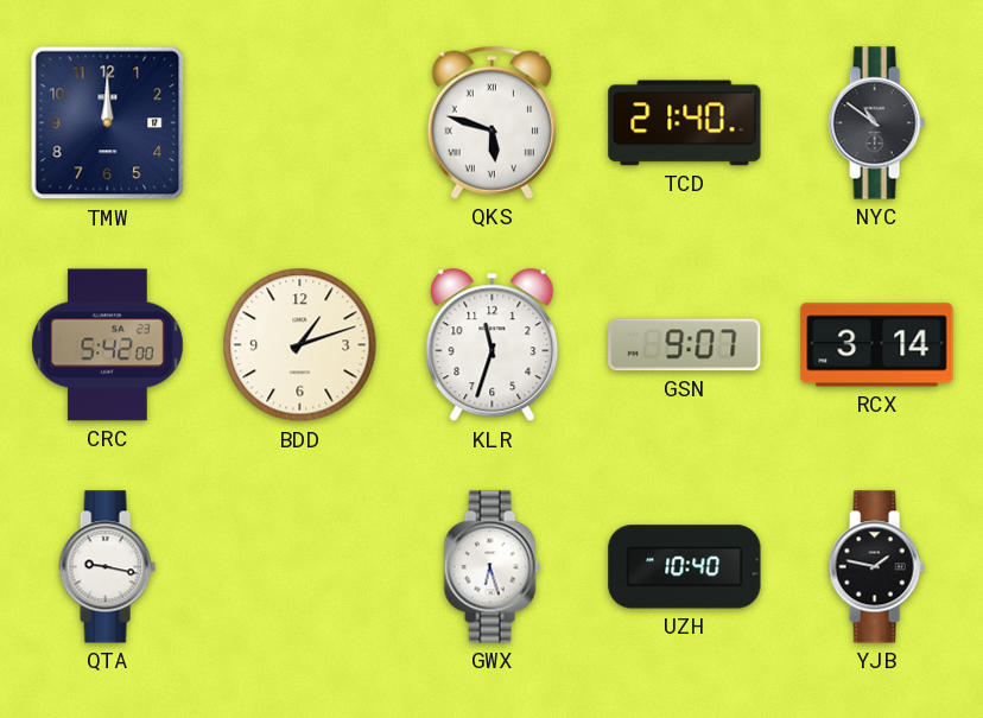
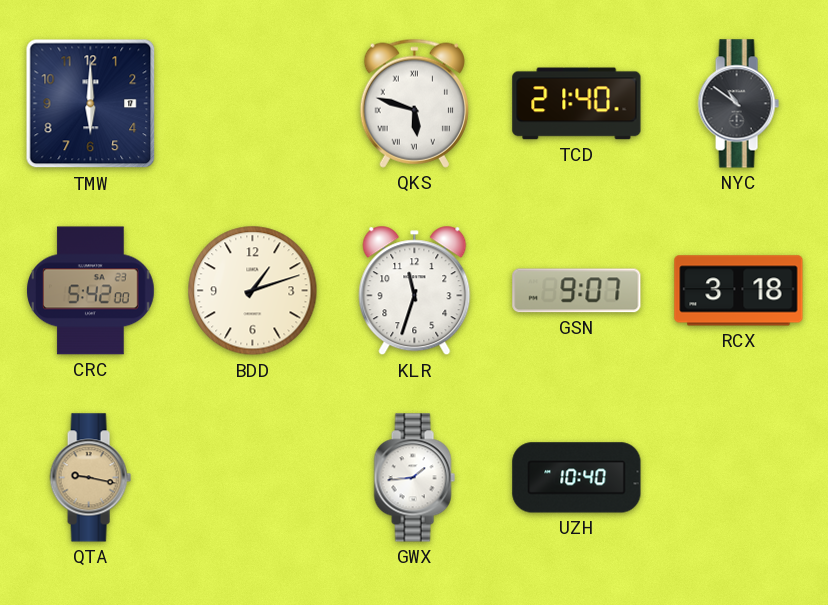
TMW: 12:00 -> 6:00
RCX: 3:14 -> 3:18
QTA dial: white -> champagne
GWX: 6:27 -> 1:44
YJB: 1:47 -> none
